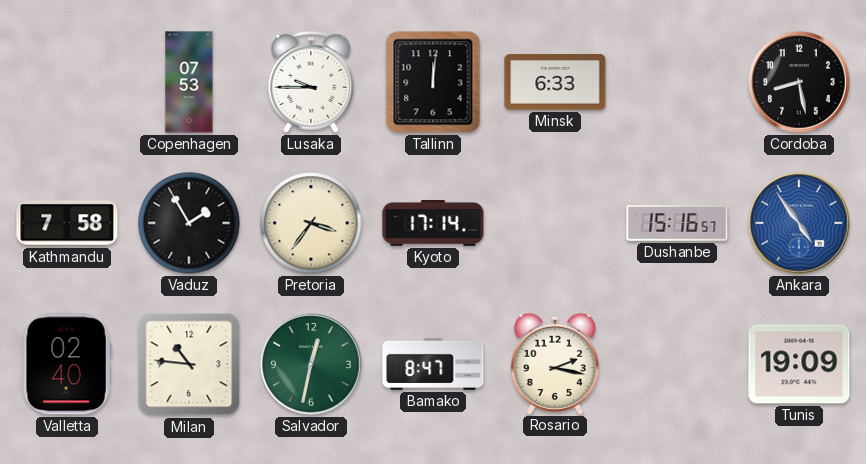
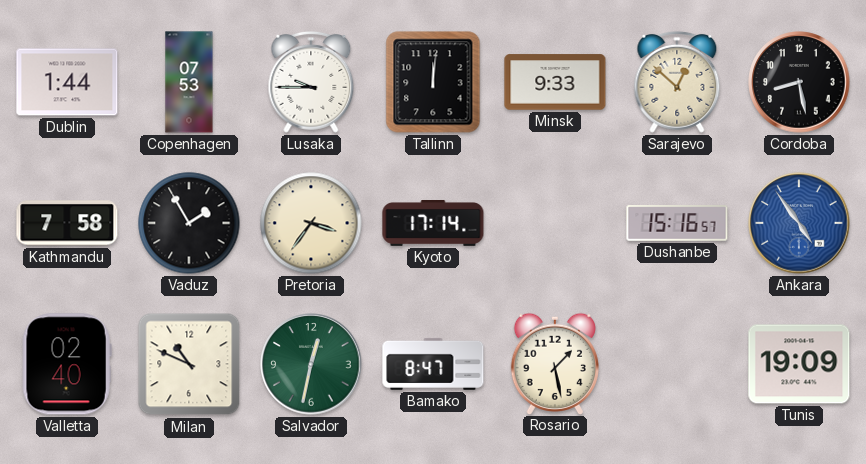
Dublin: none -> 1:44
Minsk: 6:33 -> 9:33
Sarajevo: none -> 12:52
Milan: 10:46 -> 10:49
Rosario: 2:17 -> 1:28
